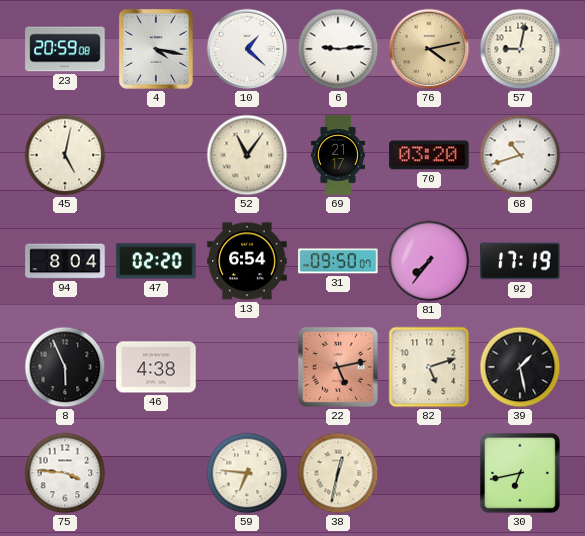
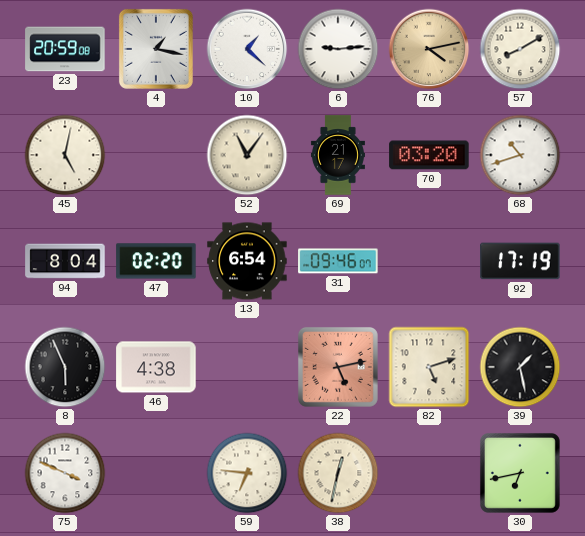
4: 4:17 -> 1:17
57: 9:02 -> 8:10
31: 09:50 -> 09:46
81: 7:36 -> none
75: 3:46 -> 3:49
